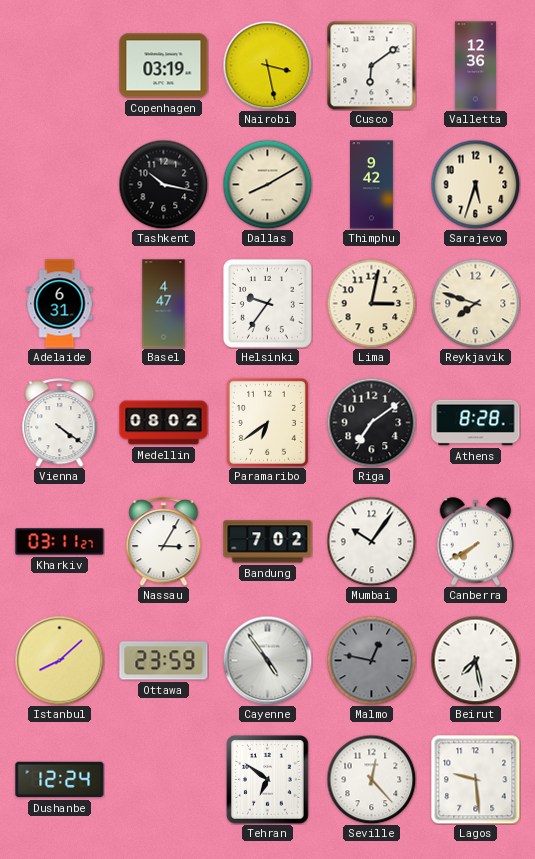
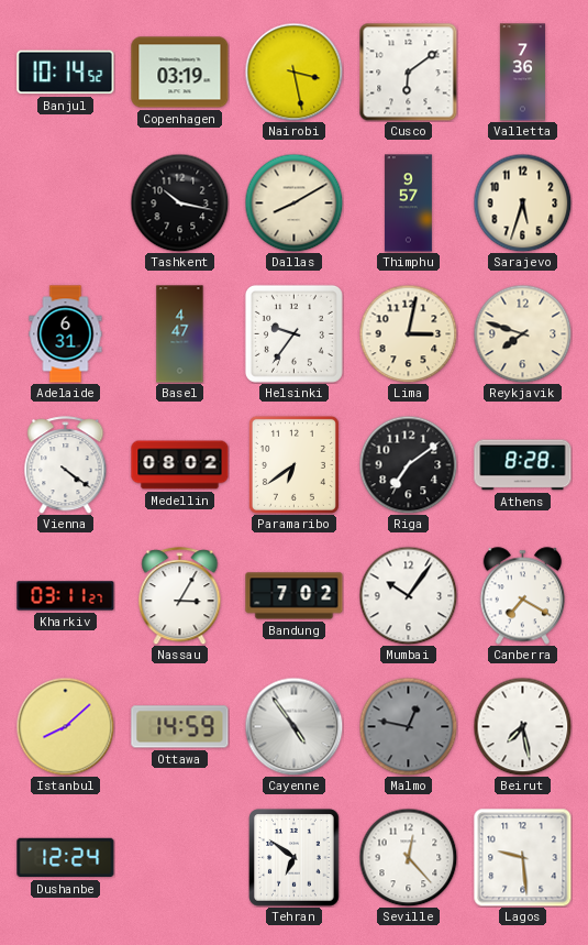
Banjul: none -> 10:14
Valletta: 12:36 -> 7:36
Thimphu: 9:42 -> 9:57
Canberra: 7:40 -> 7:20
Ottawa: 23:59 -> 14:59
